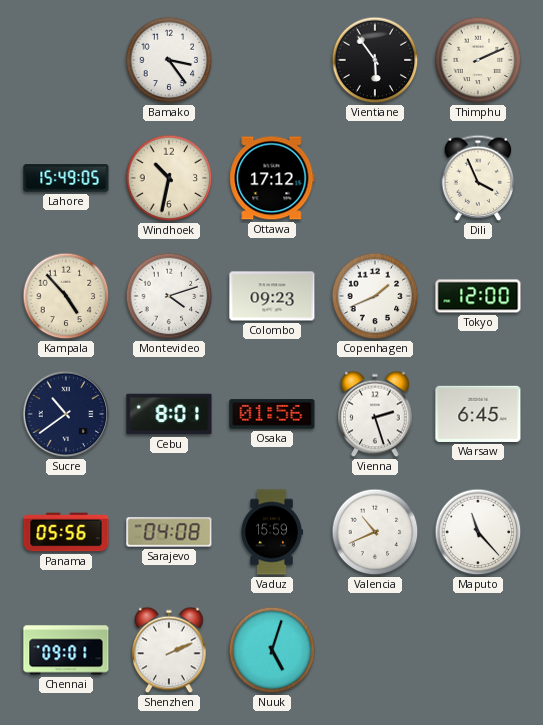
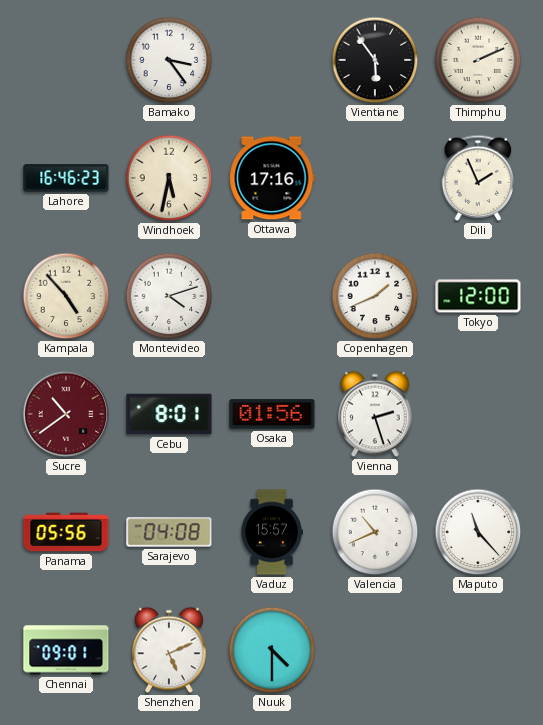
Lahore: 15:49 -> 16:46
Windhoek: 10:32 -> 5:32
Ottawa: 17:12 -> 17:16
Dili: 3:56 -> 1:56
Colombo: 09:23 -> none
Sucre dial: navy -> burgundy
Warsaw: 6:45 -> none
Vaduz: 15:59 -> 15:57
Shenzhen: 2:11 -> 5:11
Nuuk: 5:03 -> 4:30
